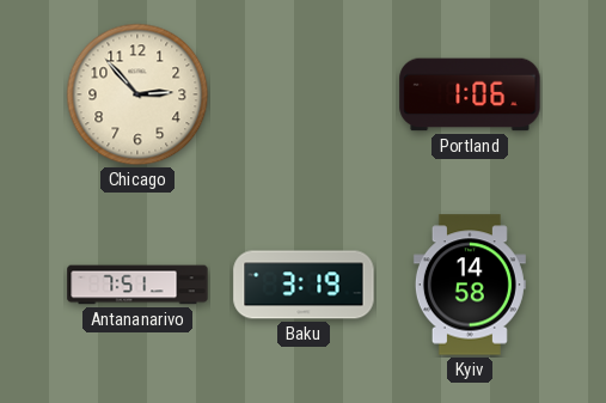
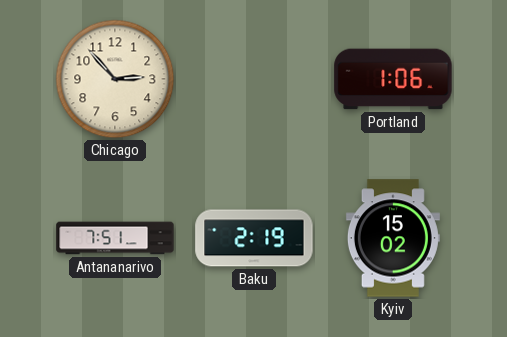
Baku: 3:19 -> 2:19
Kyiv: 14:58 -> 15:02
